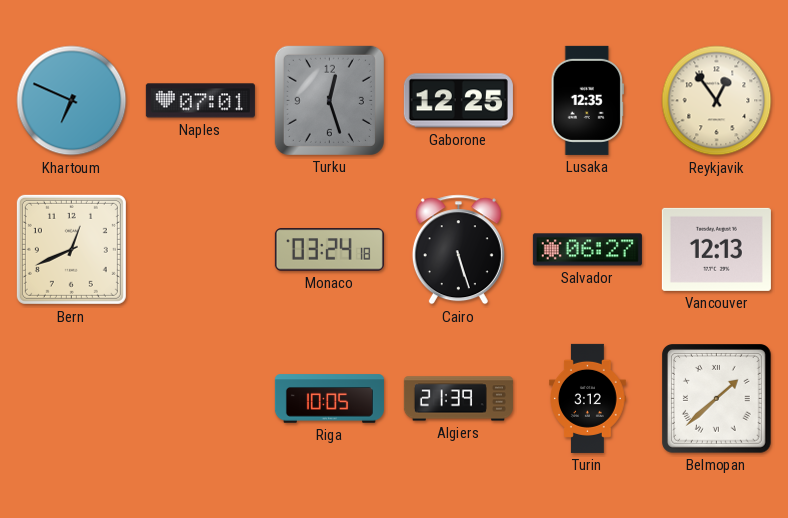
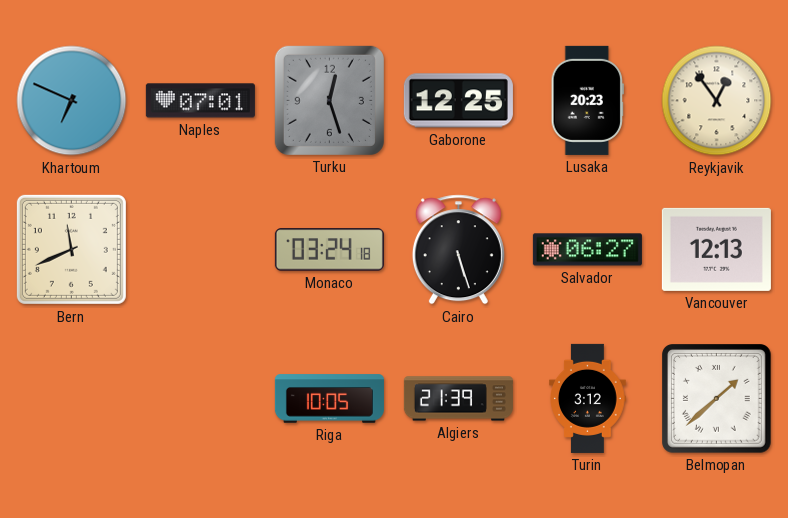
Lusaka: 12:35 -> 20:23
Bern: 12:41 -> 11:41
